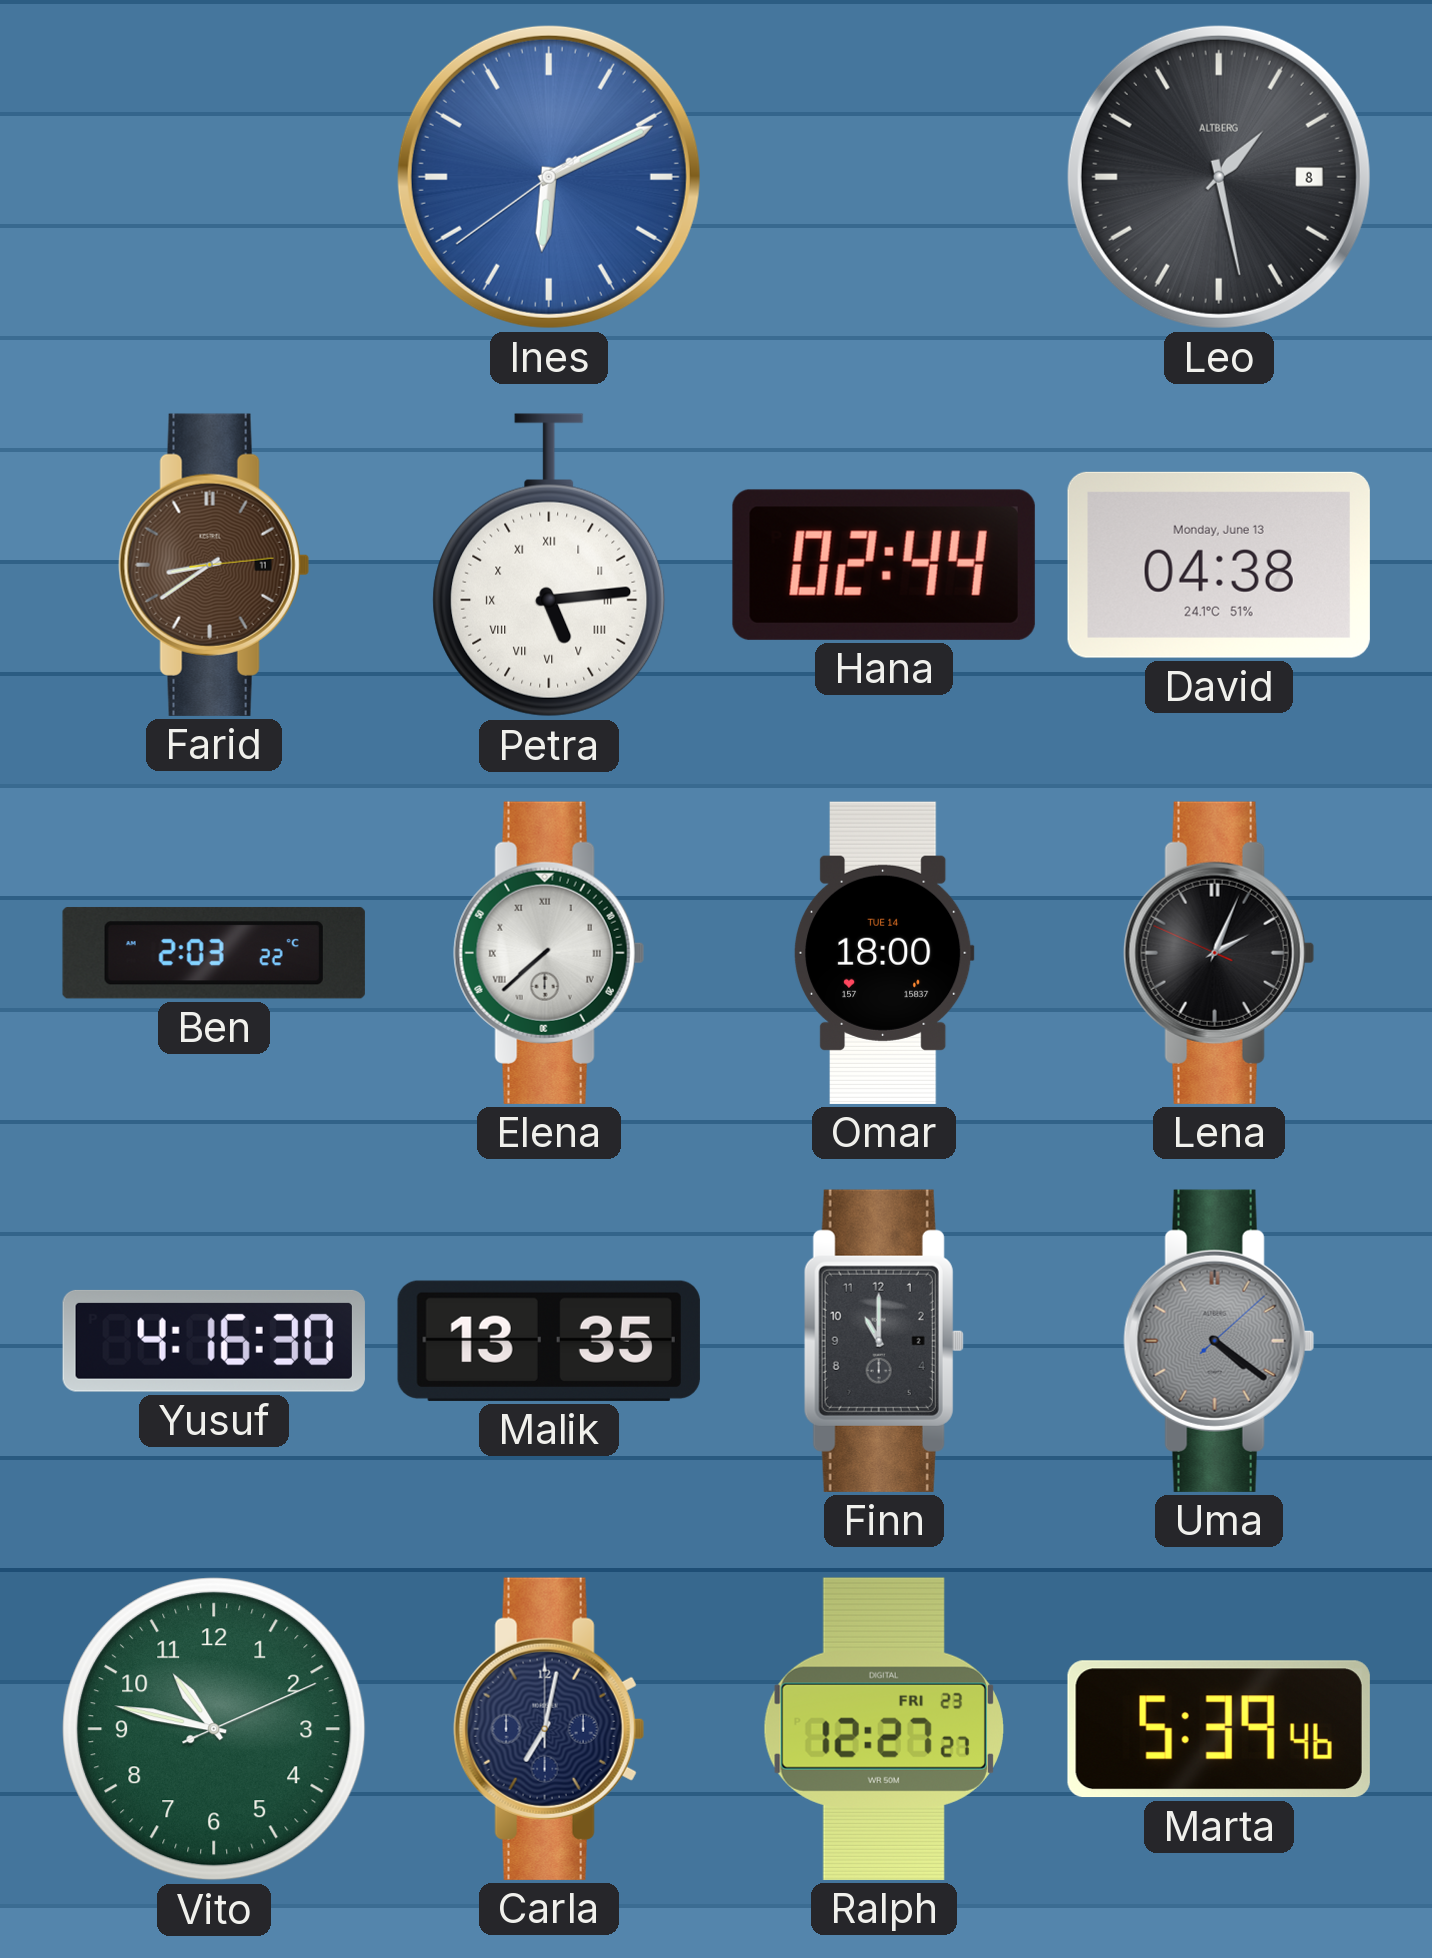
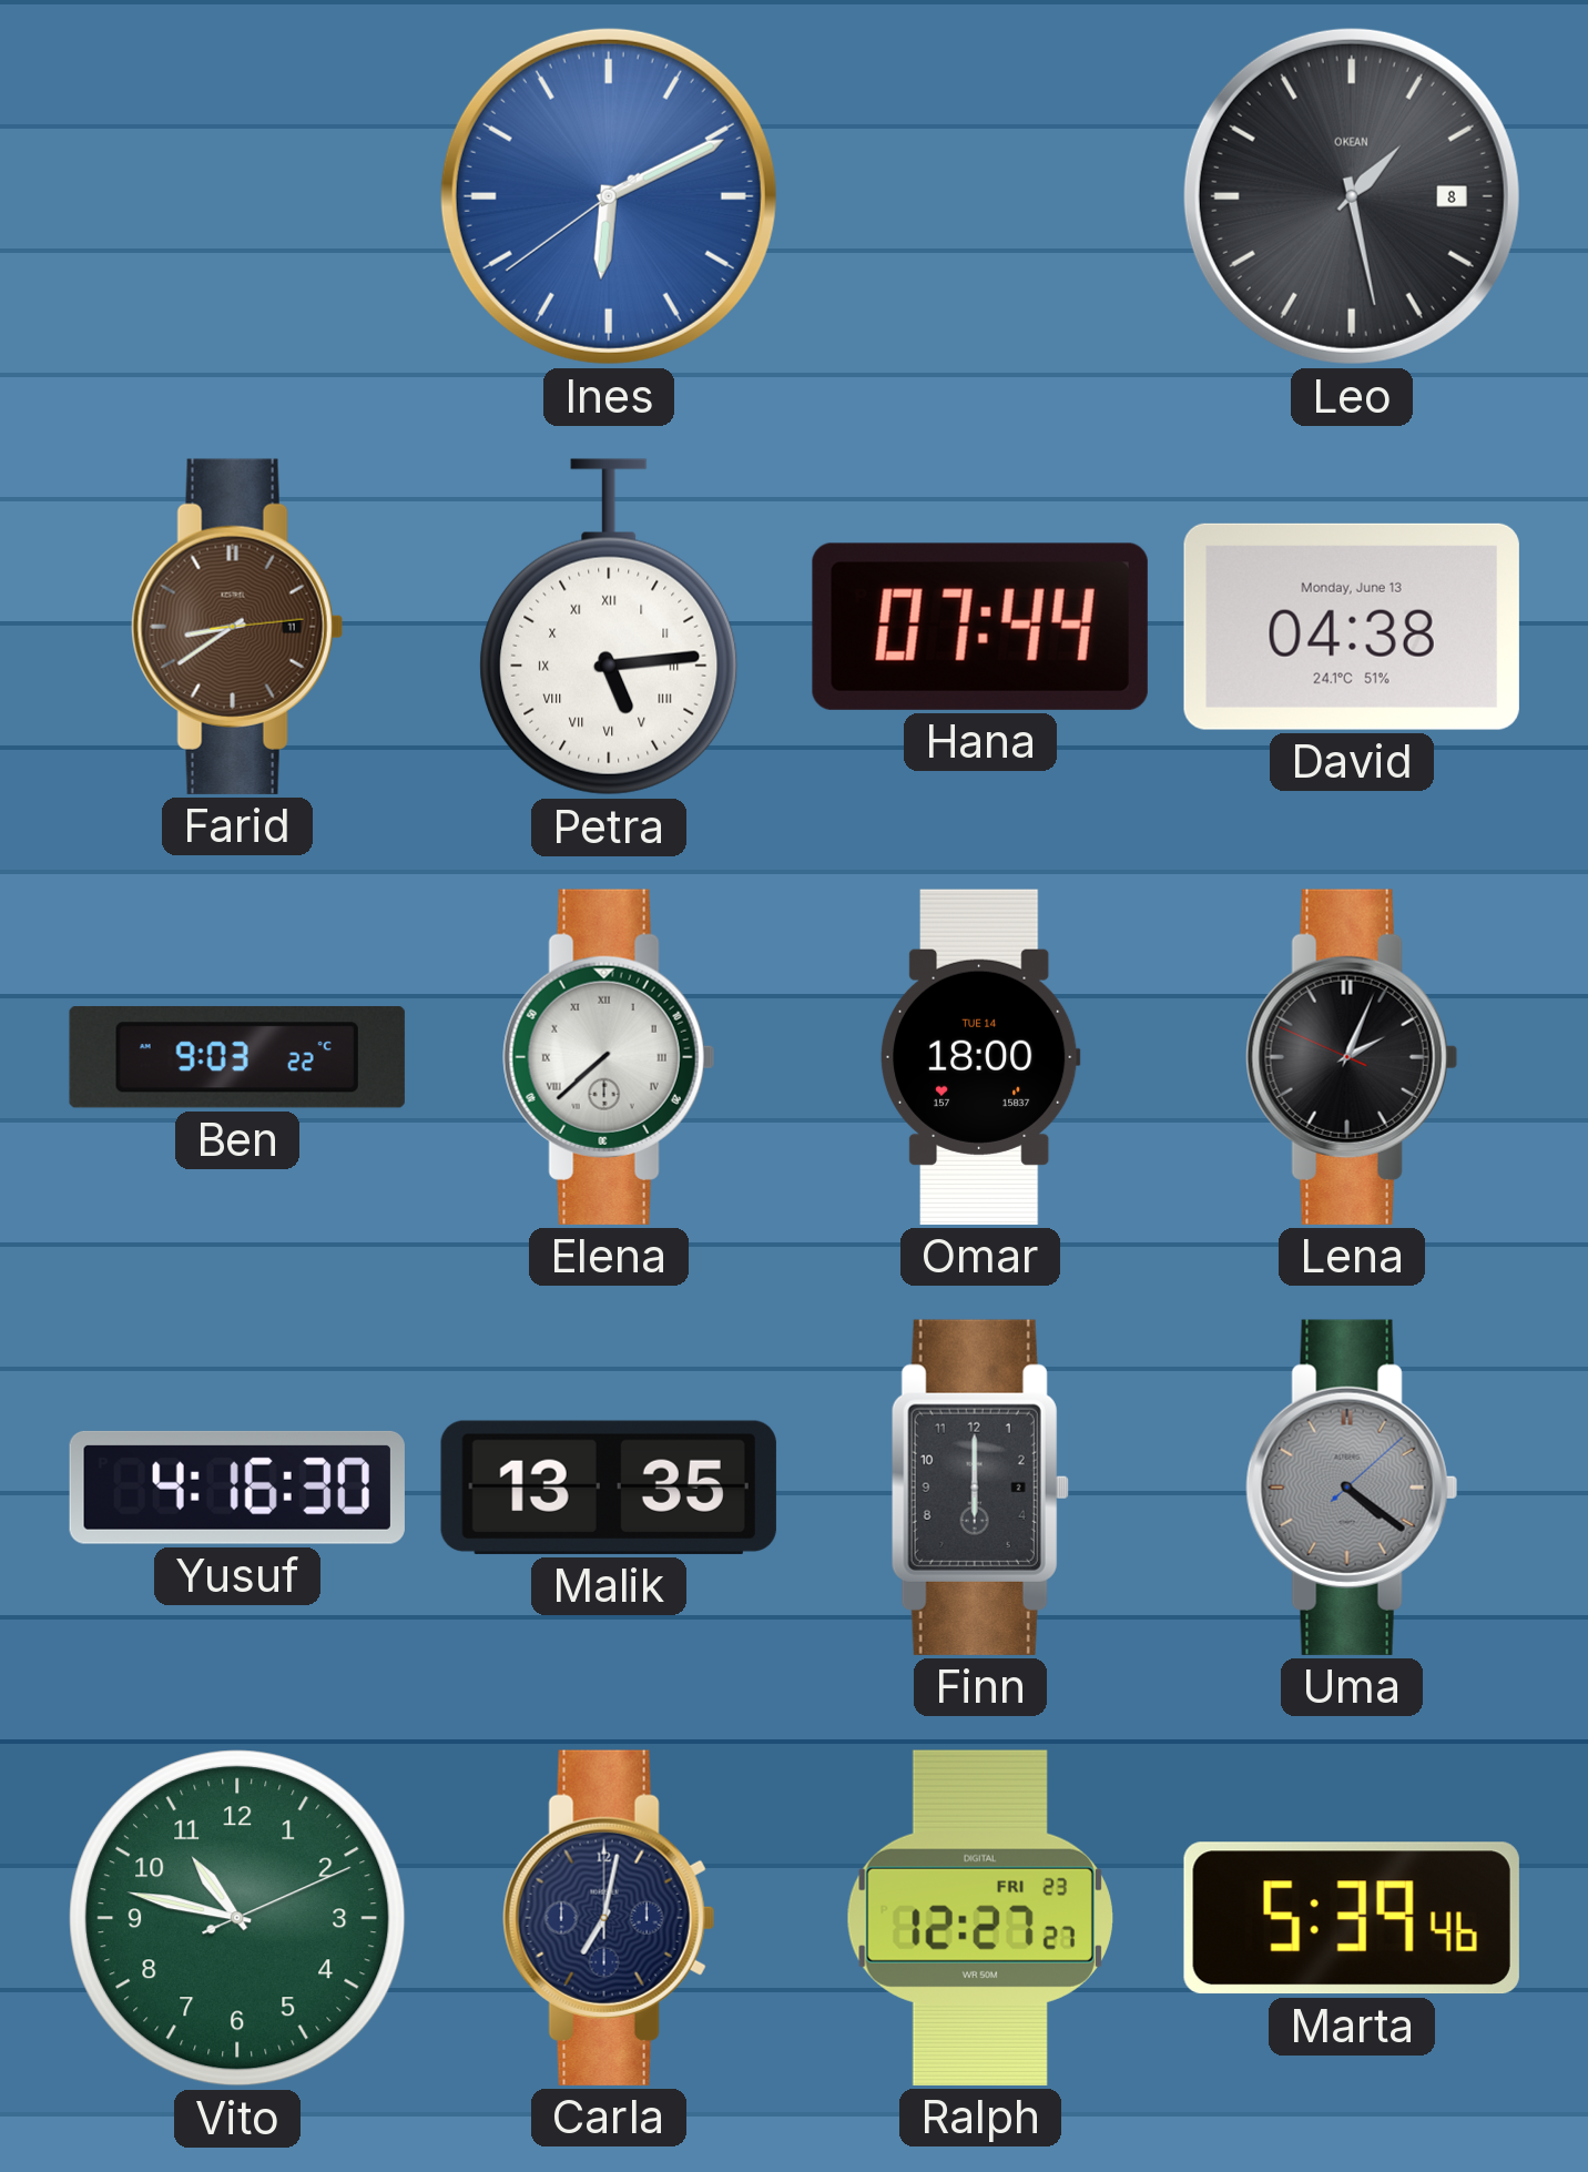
Leo brand: ALTBERG -> OKEAN
Hana: 02:44 -> 07:44
Ben: 2:03 -> 9:03
Finn: 11:00 -> 6:00
